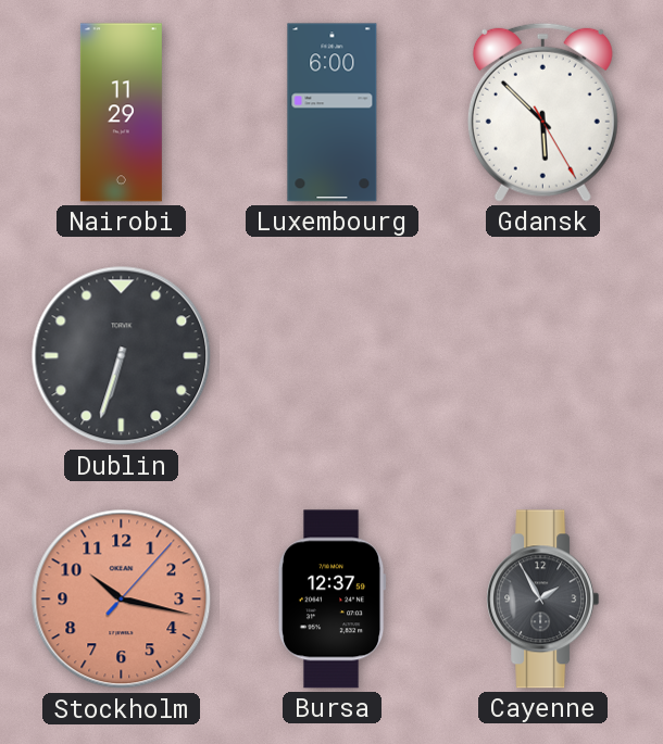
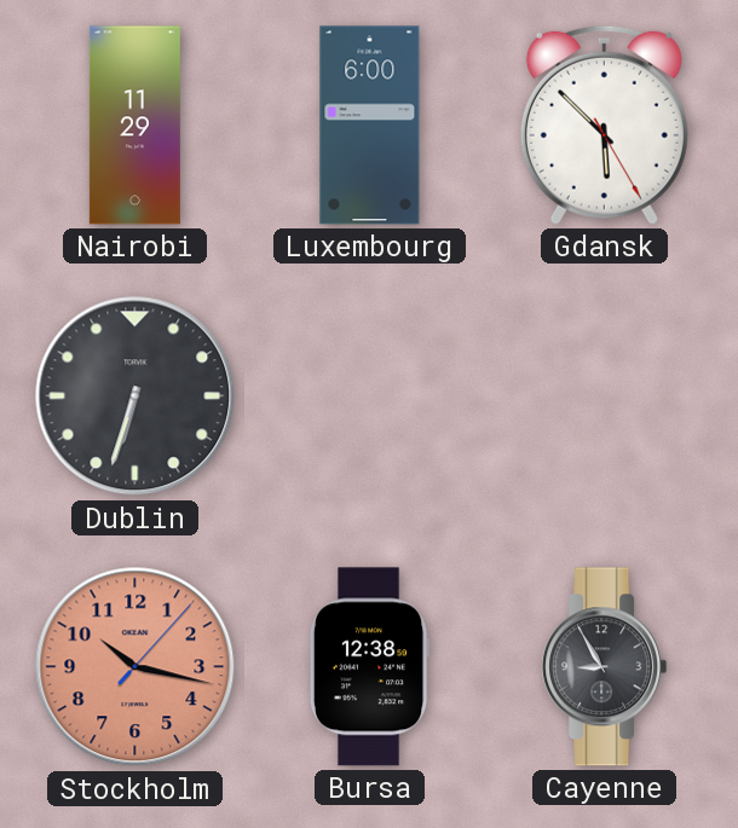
Bursa: 12:37 -> 12:38
Cayenne: 1:55 -> 8:55
